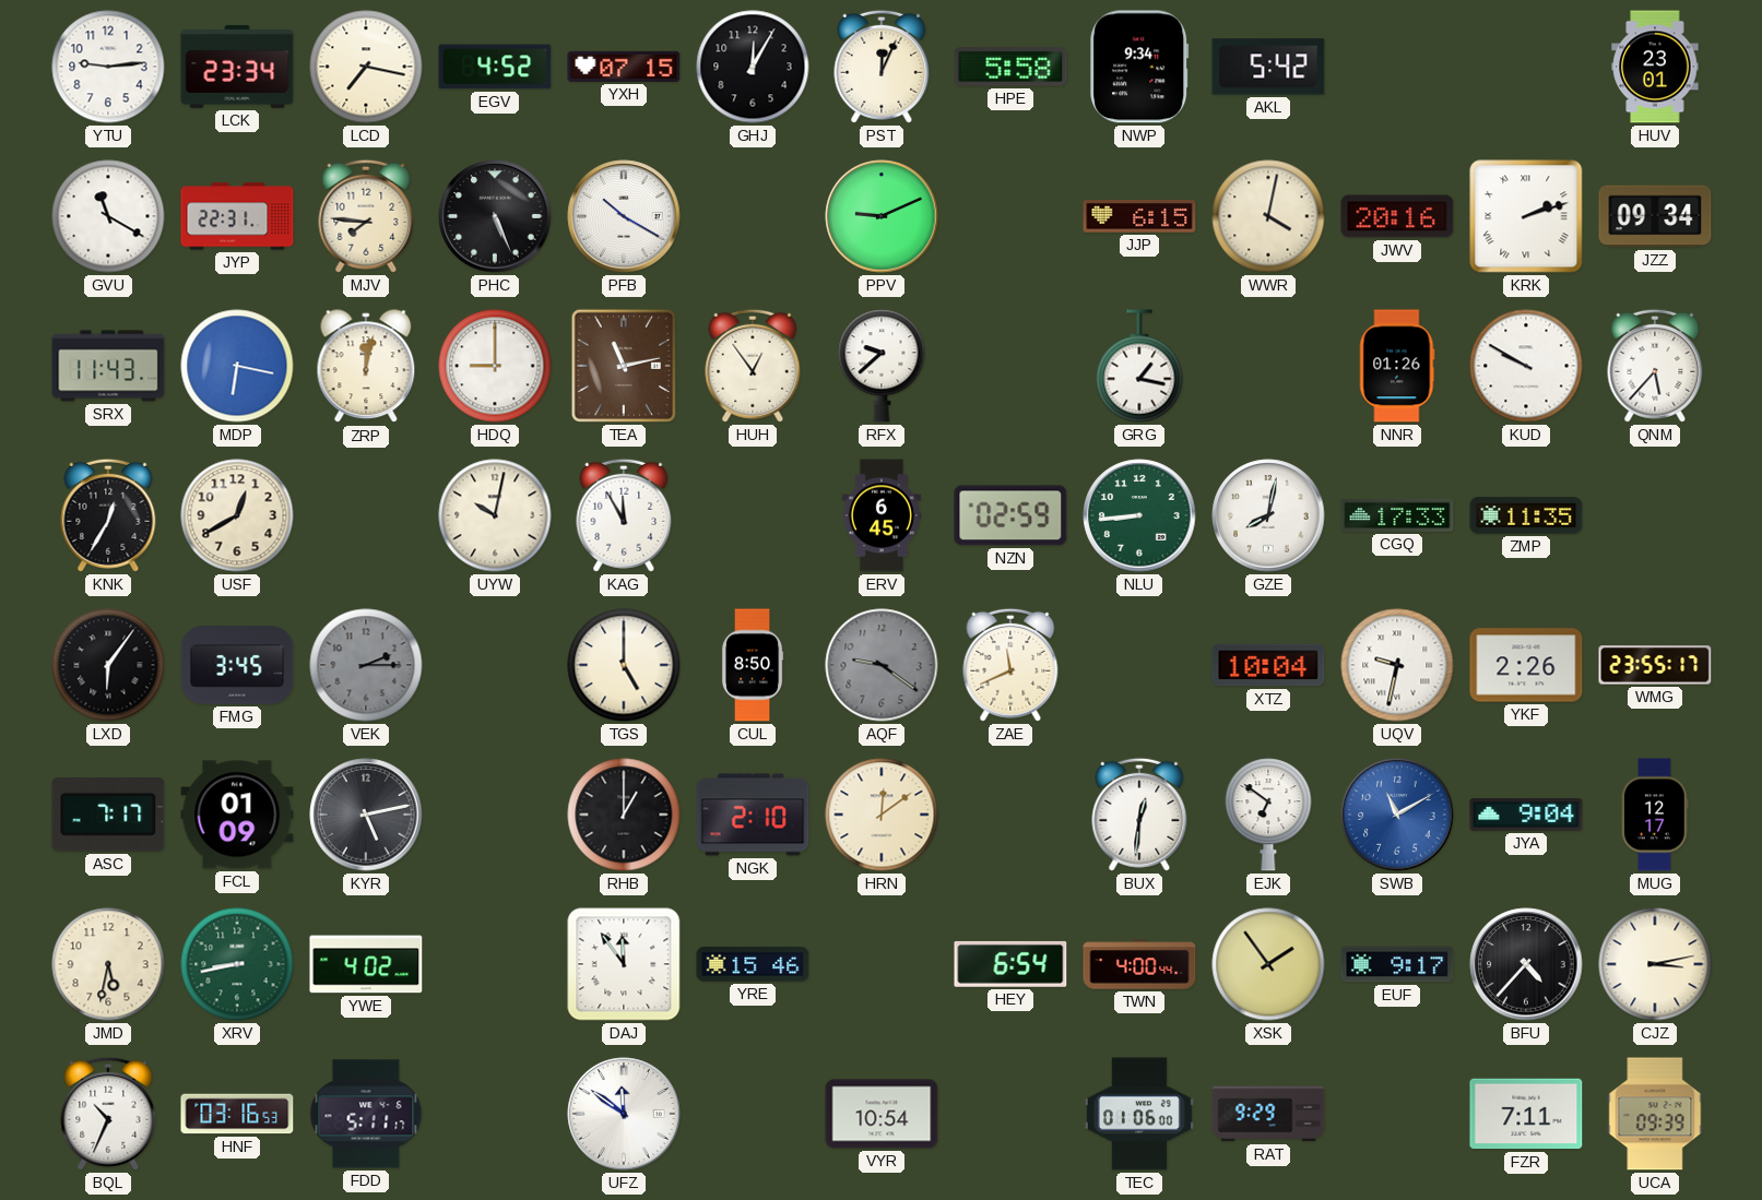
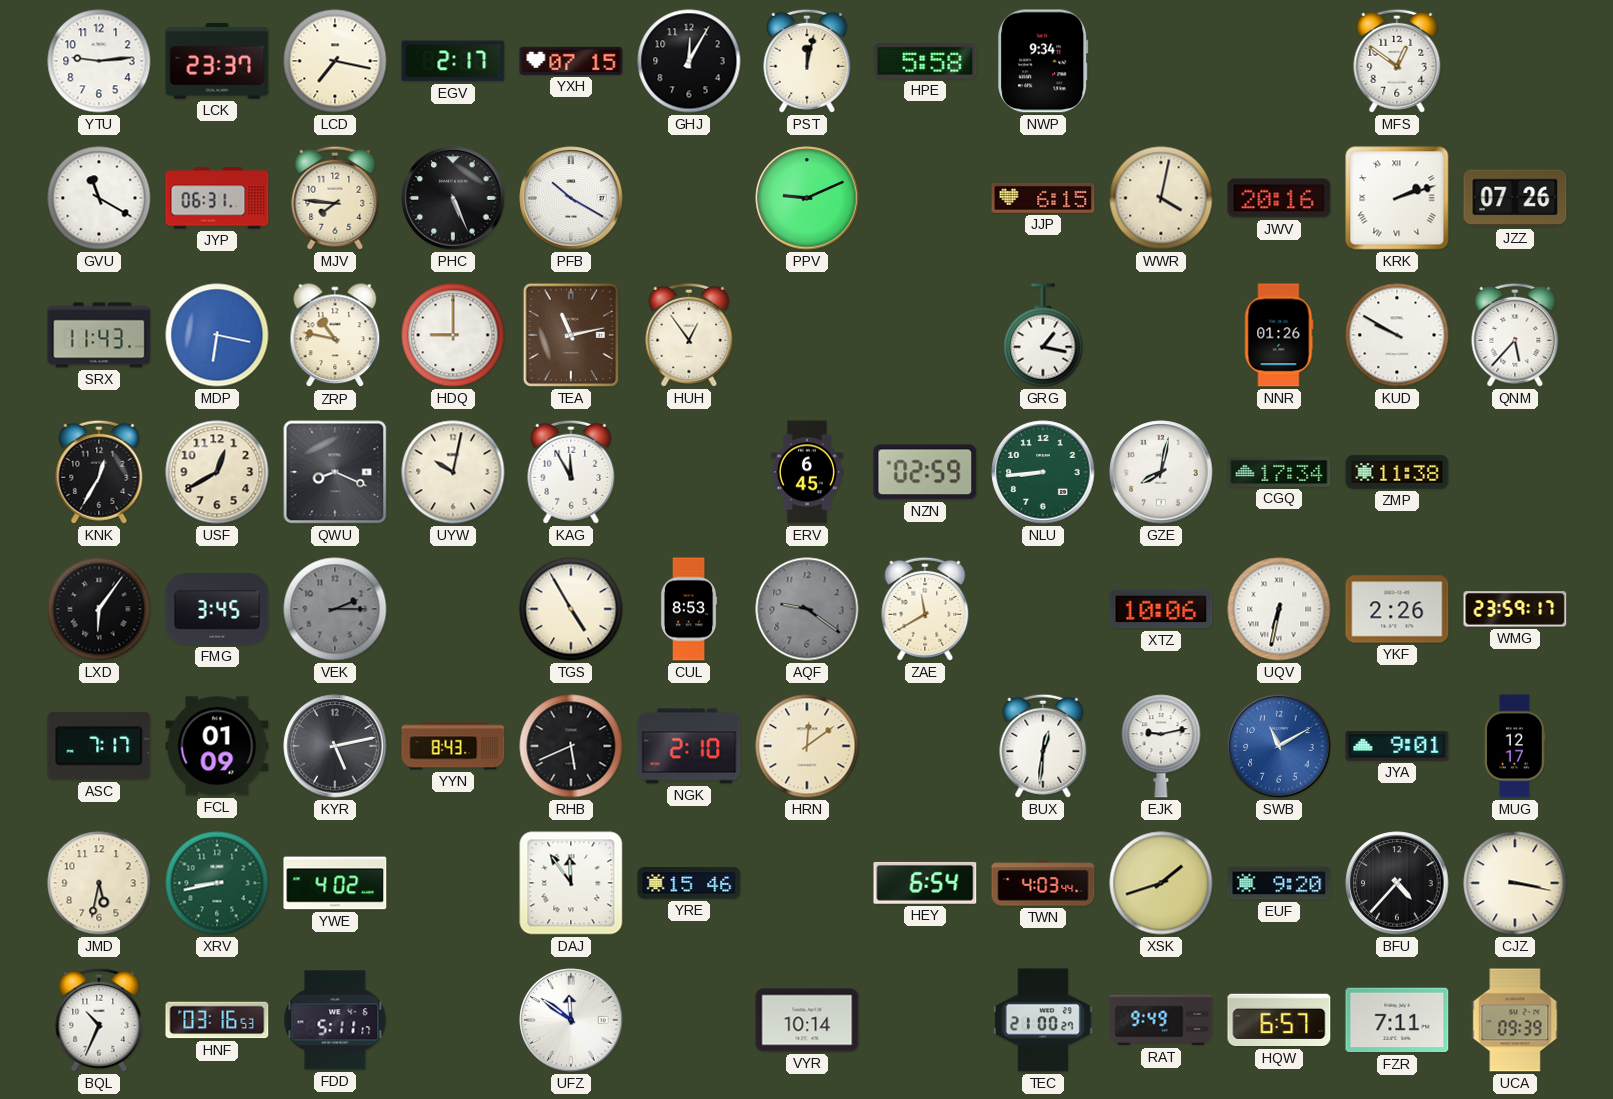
LCK: 23:34 -> 23:37
EGV: 4:52 -> 2:17
PST: 12:04 -> 12:02
AKL: 5:42 -> none
MFS: none -> 12:51
HUV: 23:01 -> none
JYP: 22:31 -> 06:31
JZZ: 09:34 -> 07:26
ZRP: 12:02 -> 10:47
RFX: 9:38 -> none
QWU: none -> 8:19
CGQ: 17:33 -> 17:34
ZMP: 11:35 -> 11:38
TGS: 5:00 -> 4:55
CUL: 8:50 -> 8:53
ZAE: 11:41 -> 11:40
XTZ: 10:04 -> 10:06
UQV: 9:32 -> 6:32
WMG: 23:55 -> 23:59
YYN: none -> 8:43
RHB: 1:00 -> 5:41
EJK: 6:51 -> 9:13
JYA: 9:04 -> 9:01
TWN: 4:00 -> 4:03
XSK: 1:54 -> 1:42
EUF: 9:17 -> 9:20
CJZ: 3:13 -> 3:17
VYR: 10:54 -> 10:14
TEC: 01:06 -> 21:00
RAT: 9:29 -> 9:49
HQW: none -> 6:57
